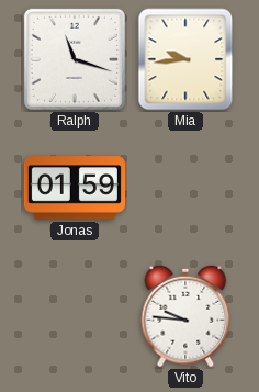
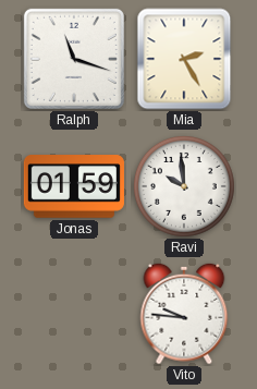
Mia: 9:44 -> 2:25
Ravi: none -> 9:59
